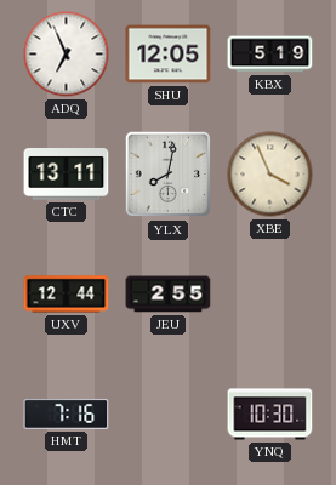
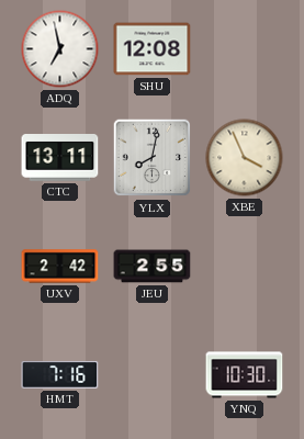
ADQ: 6:56 -> 6:58
SHU: 12:05 -> 12:08
KBX: 5:19 -> none
UXV: 12:44 -> 2:42
